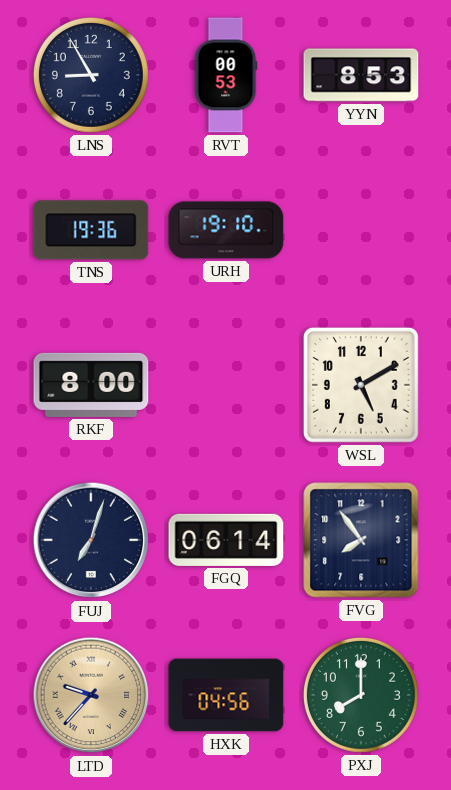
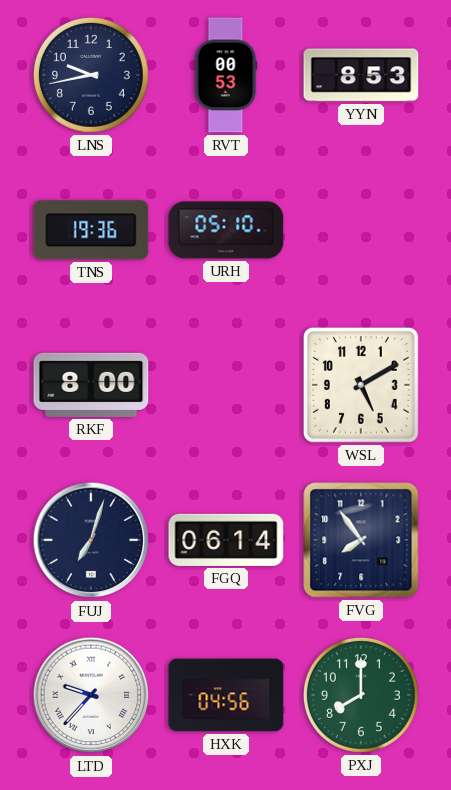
LNS: 8:55 -> 9:43
URH: 19:10 -> 05:10
LTD dial: champagne -> white
